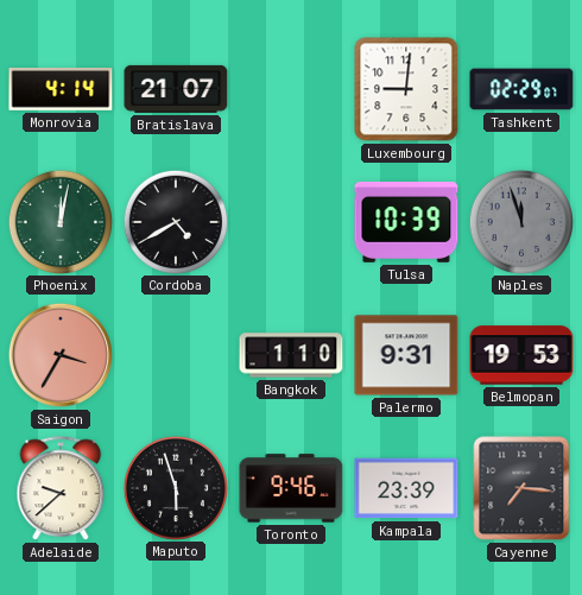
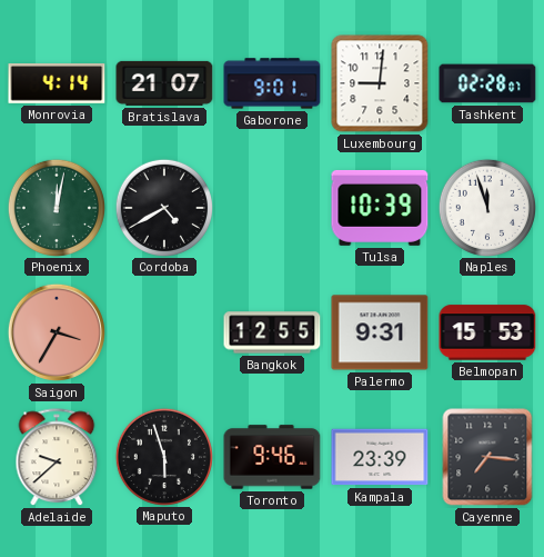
Gaborone: none -> 9:01
Tashkent: 02:29 -> 02:28
Naples dial: grey -> white
Bangkok: 1:10 -> 12:55
Belmopan: 19:53 -> 15:53
